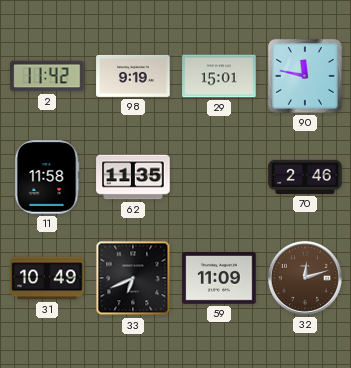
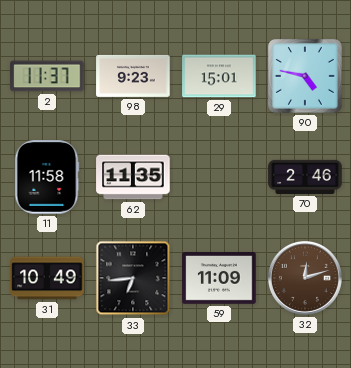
2: 11:42 -> 11:37
98: 9:19 -> 9:23
90: 11:47 -> 4:47
33: 6:41 -> 6:44
